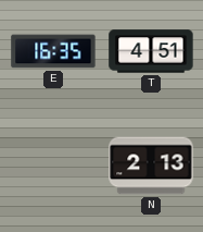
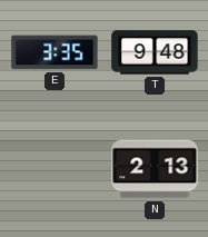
E: 16:35 -> 3:35
T: 4:51 -> 9:48
